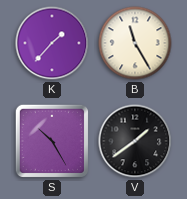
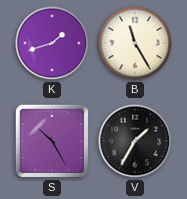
K: 1:37 -> 1:42
V: 1:39 -> 1:35
